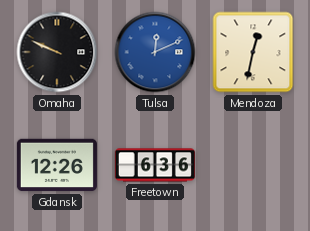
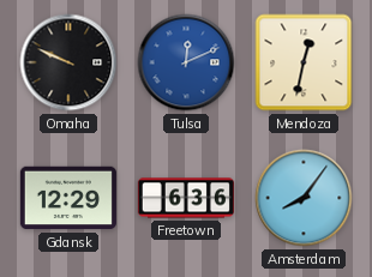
Gdansk: 12:26 -> 12:29
Amsterdam: none -> 8:06
